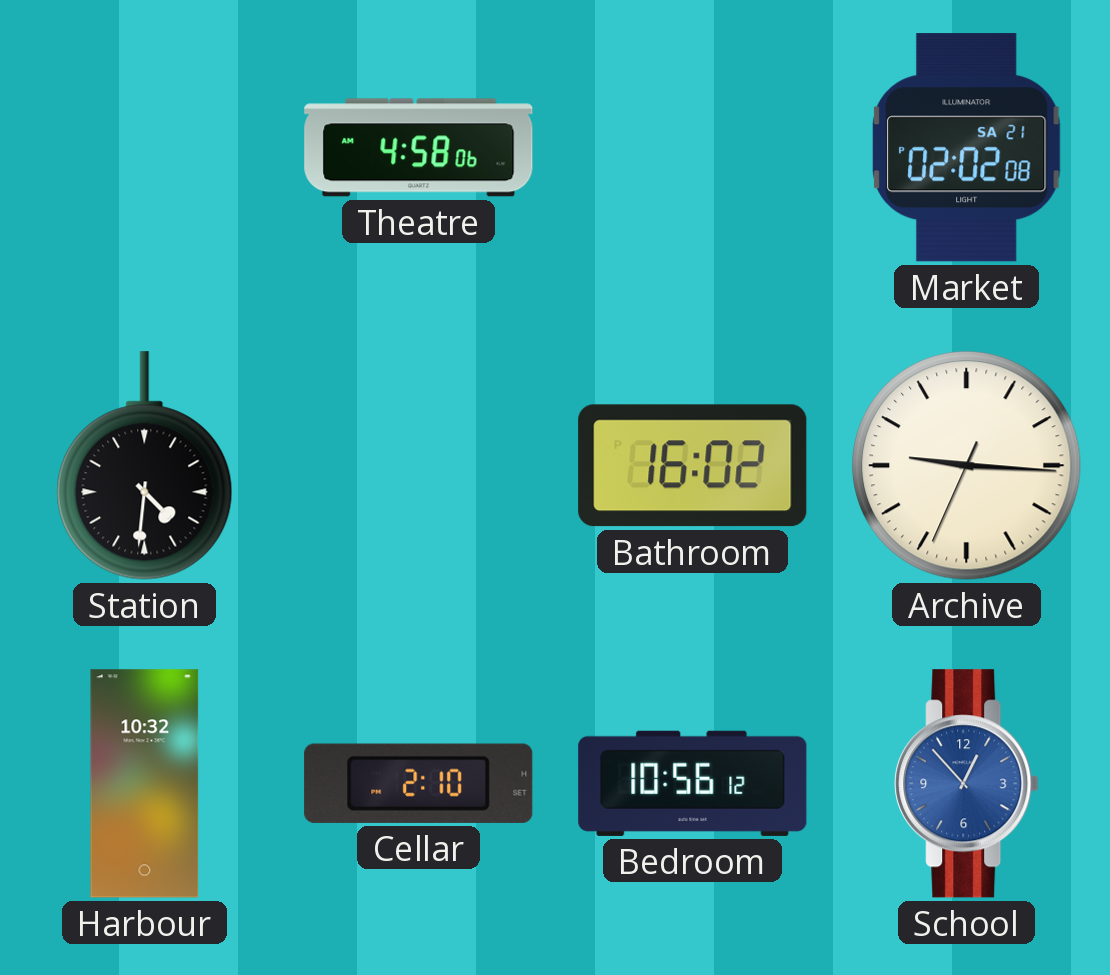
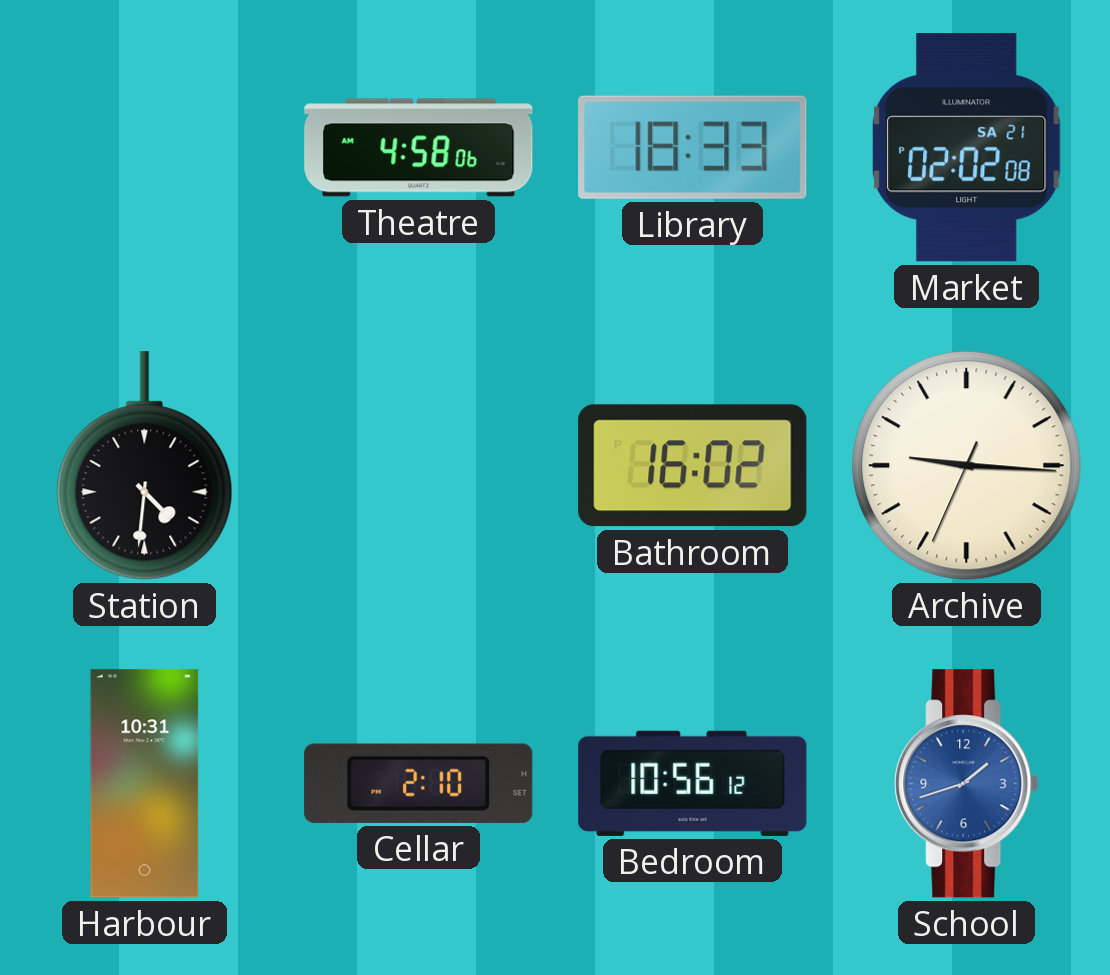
Library: none -> 18:33
Harbour: 10:32 -> 10:31
School: 12:53 -> 1:42
